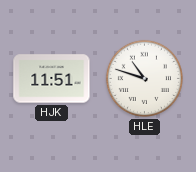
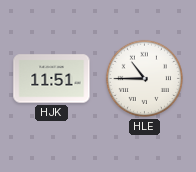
HLE: 10:48 -> 10:45
